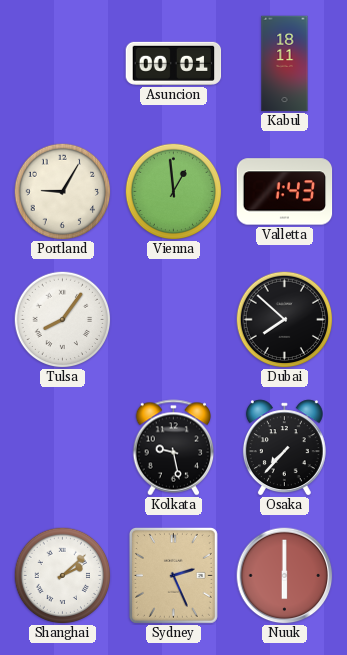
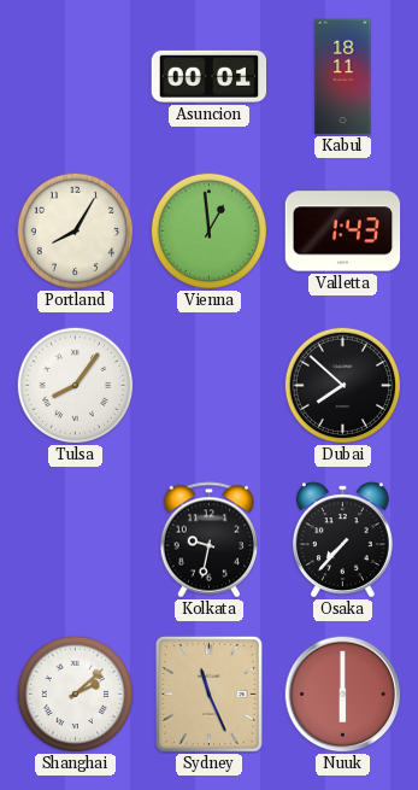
Portland: 9:05 -> 8:05
Kolkata: 9:28 -> 9:32
Sydney: 2:26 -> 11:26
